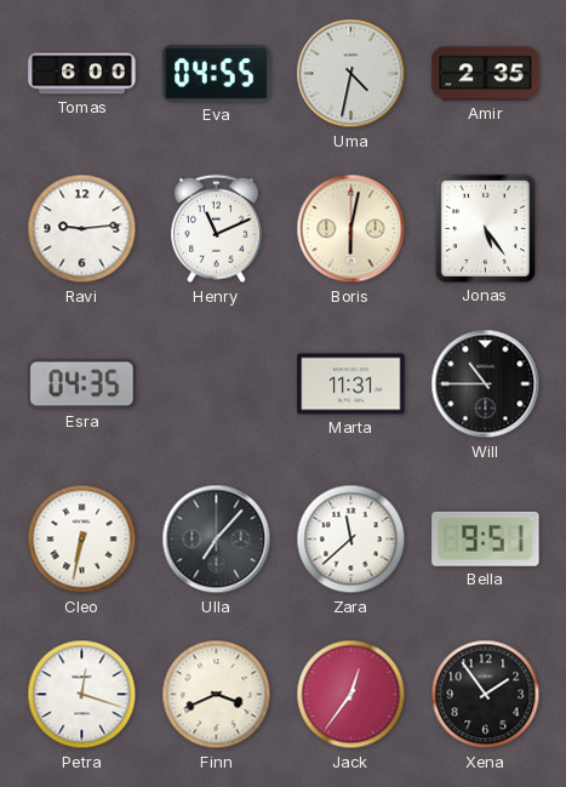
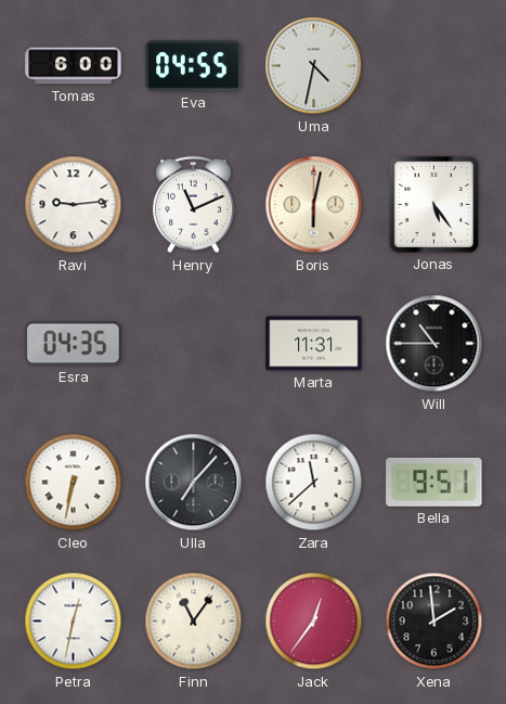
Amir: 2:35 -> none
Petra: 12:18 -> 12:32
Finn: 3:41 -> 11:06
Xena: 1:54 -> 1:59
